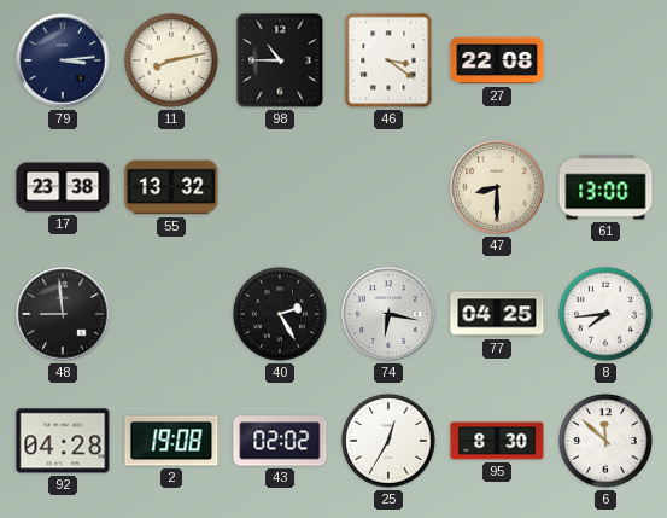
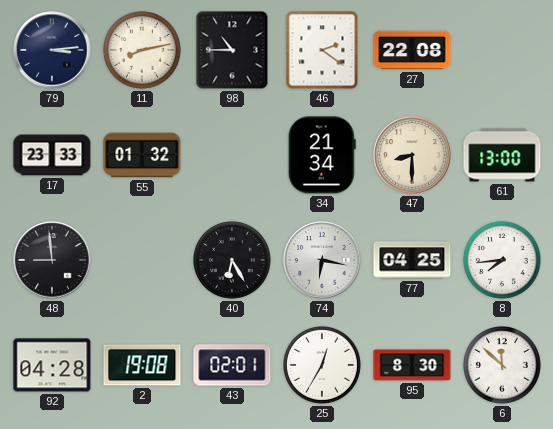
46: 3:21 -> 2:21
17: 23:38 -> 23:33
55: 13:32 -> 01:32
34: none -> 21:34
40: 2:25 -> 6:25
43: 02:02 -> 02:01
